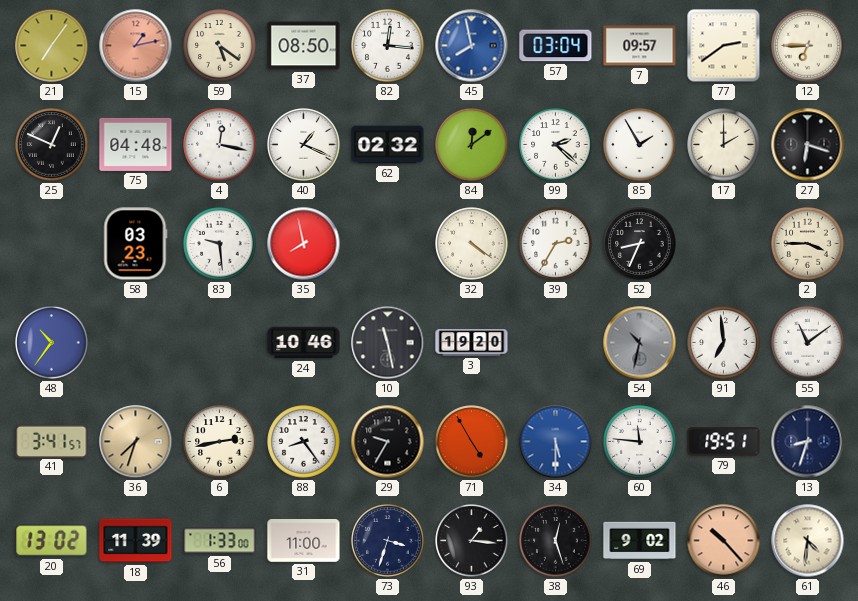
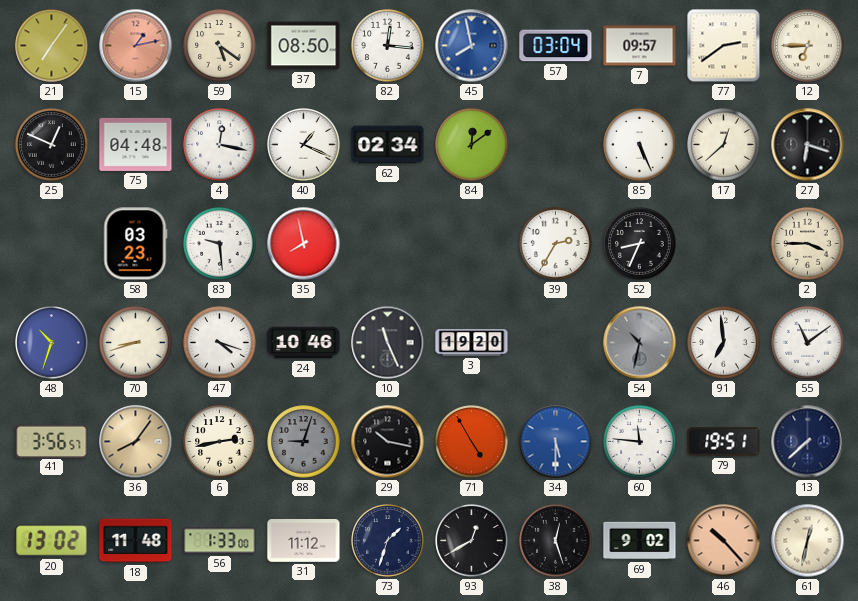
62: 02:32 -> 02:34
99: 2:22 -> none
85: 1:55 -> 5:26
17: 2:00 -> 12:38
32: 4:21 -> none
48: 10:36 -> 10:33
70: none -> 8:42
47: none -> 4:18
10: 11:28 -> 11:26
41: 3:41 -> 3:56
36: 7:33 -> 8:06
88: 8:24 -> 9:03
88 dial: white -> grey
29: 9:35 -> 10:17
13: 8:33 -> 7:38
18: 11:39 -> 11:48
31: 11:00 -> 11:12
73: 3:33 -> 1:33
93: 1:16 -> 12:40
61: 4:31 -> 12:32
